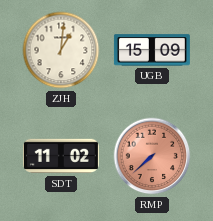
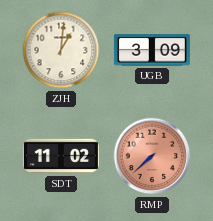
UGB: 15:09 -> 3:09
